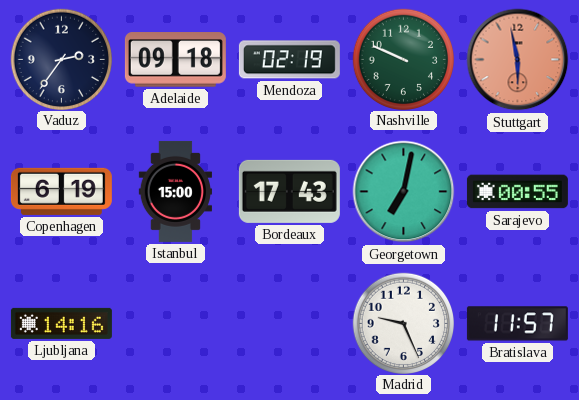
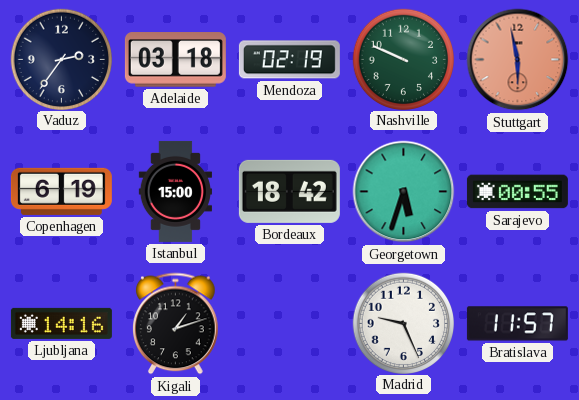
Adelaide: 09:18 -> 03:18
Bordeaux: 17:43 -> 18:42
Georgetown: 7:02 -> 5:33
Kigali: none -> 1:12
